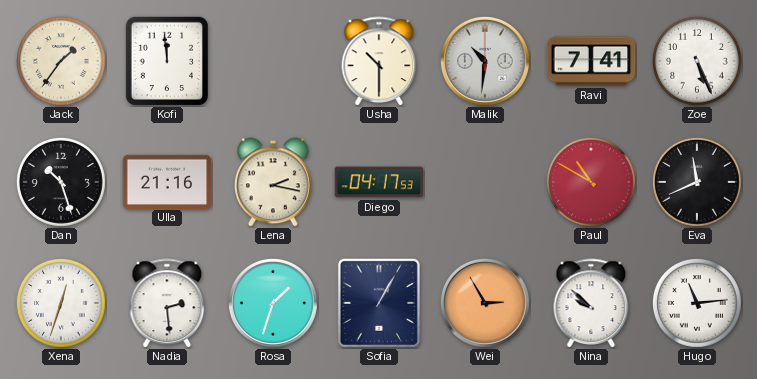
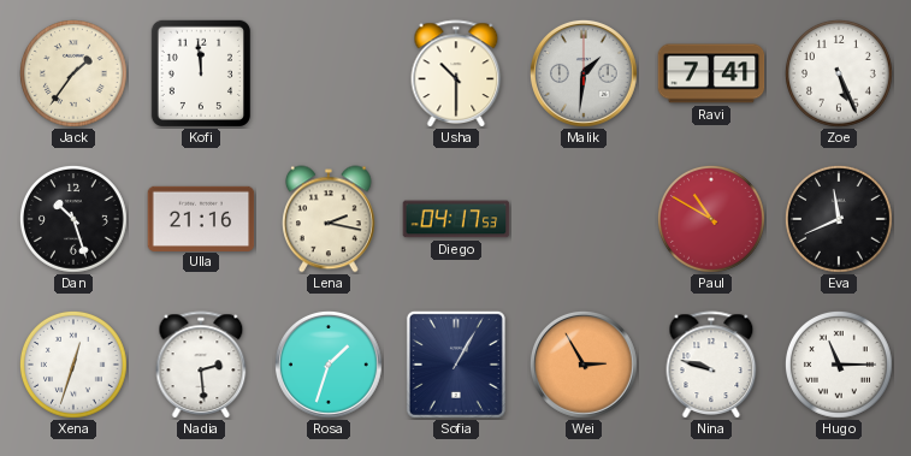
Malik: 10:31 -> 1:31
Nina: 9:52 -> 9:48
Hugo: 11:14 -> 11:15
